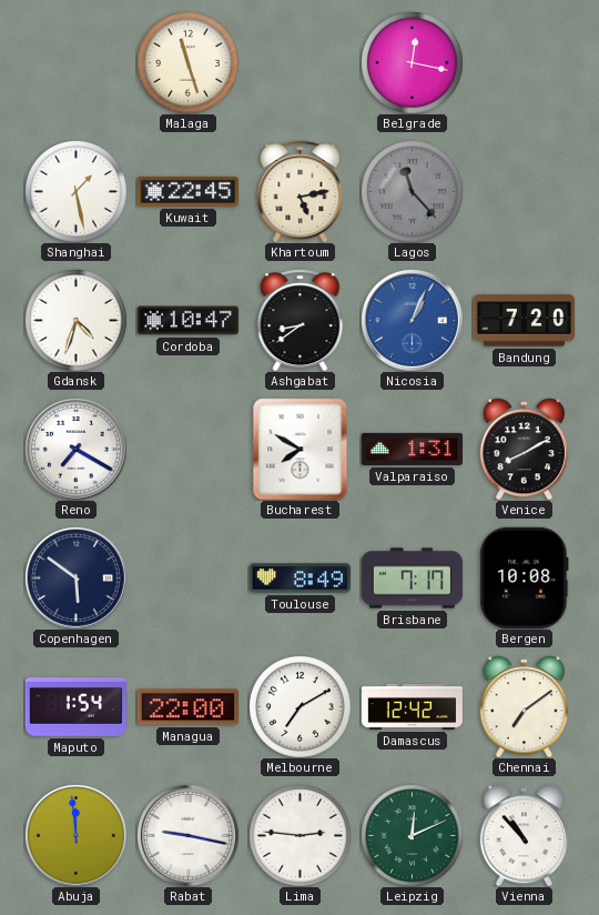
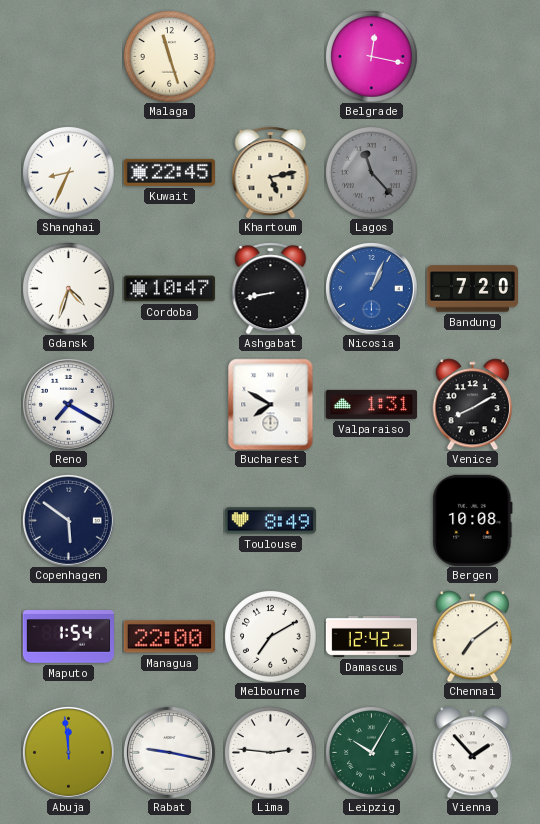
Shanghai: 1:28 -> 8:34
Ashgabat: 8:39 -> 8:43
Brisbane: 7:17 -> none
Leipzig: 12:11 -> 10:05
Vienna: 10:53 -> 1:53
